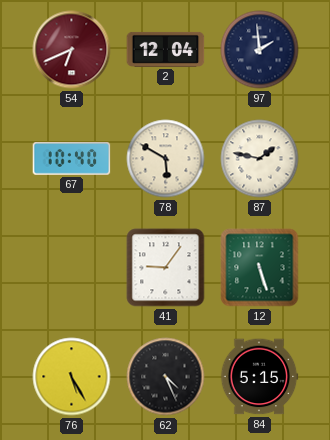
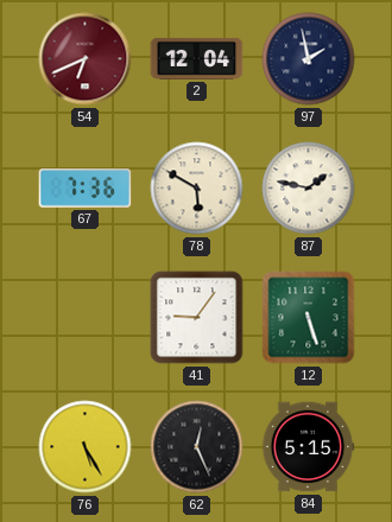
97: 1:59 -> 1:58
67: 10:40 -> 7:36
62: 4:26 -> 12:26
